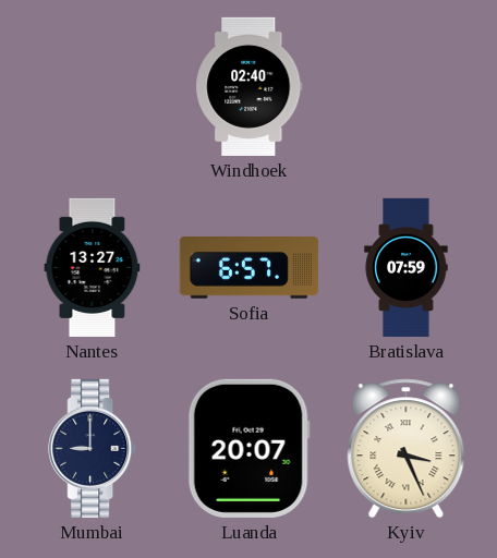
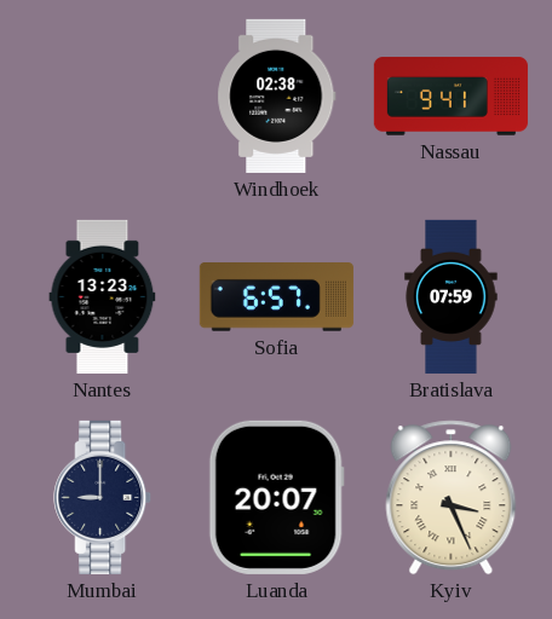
Windhoek: 02:40 -> 02:38
Nassau: none -> 9:41
Nantes: 13:27 -> 13:23
